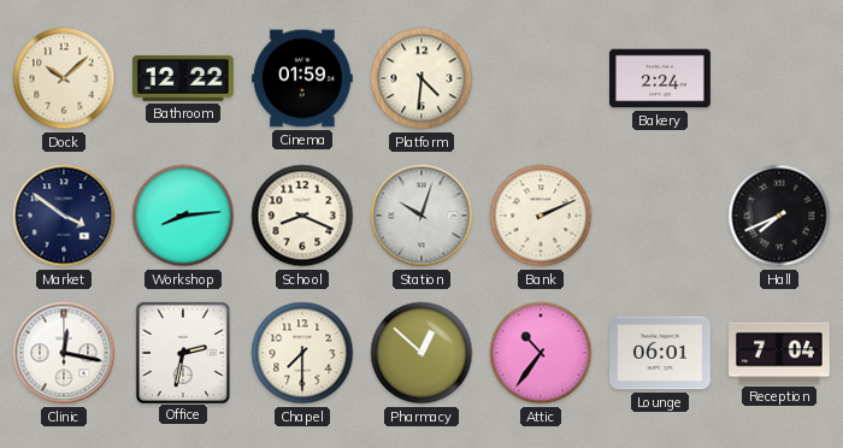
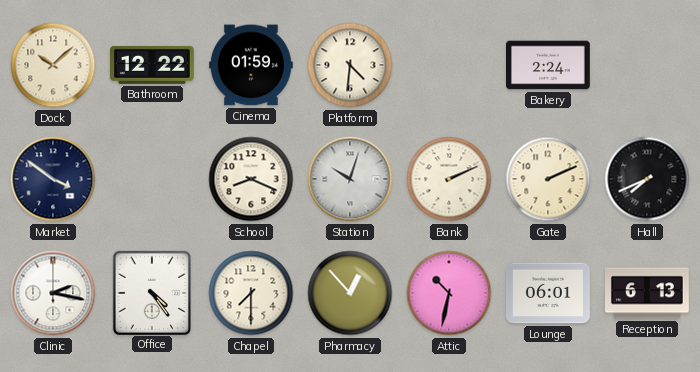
Workshop: 8:14 -> none
Gate: none -> 2:11
Clinic: 12:17 -> 2:17
Office: 2:32 -> 4:24
Pharmacy: 12:52 -> 12:53
Attic: 10:36 -> 10:32
Reception: 7:04 -> 6:13
